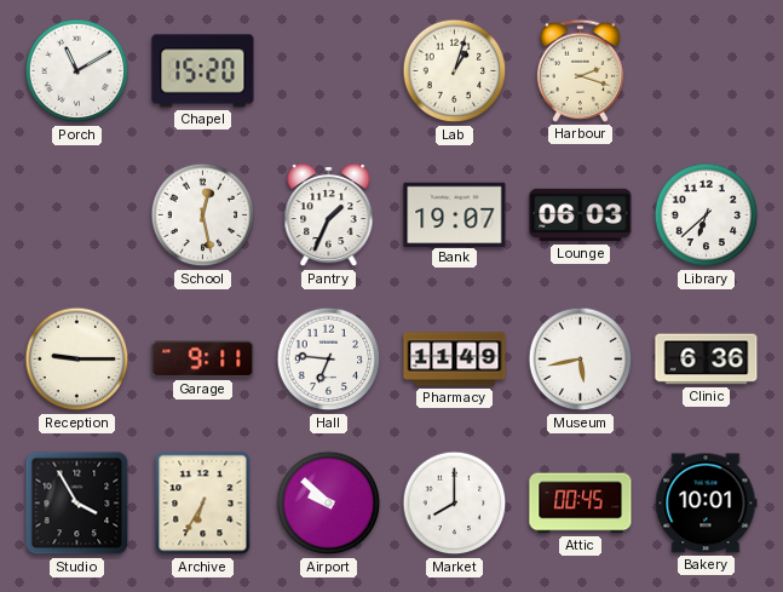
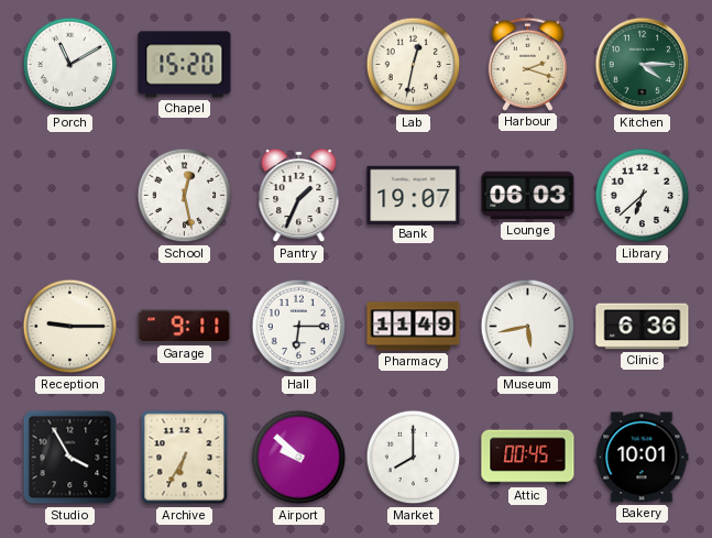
Lab: 1:03 -> 12:32
Kitchen: none -> 4:15
Hall: 6:46 -> 6:15
